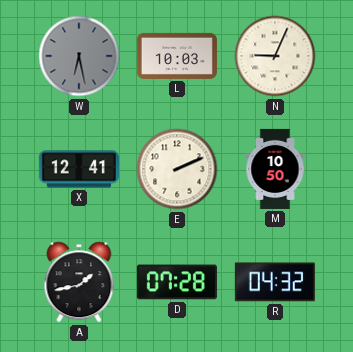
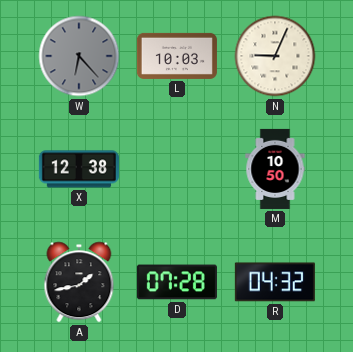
W: 6:28 -> 6:23
X: 12:41 -> 12:38
E: 2:11 -> none
